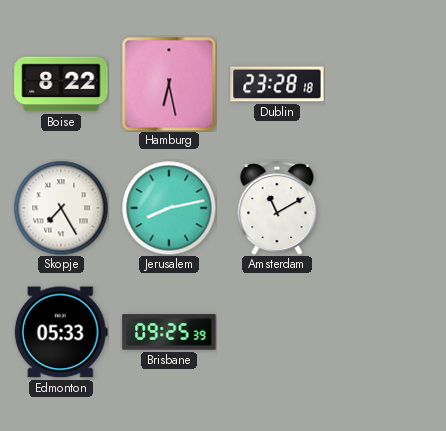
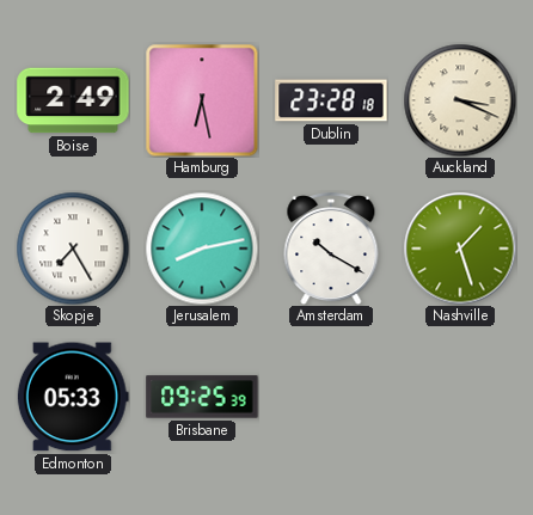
Boise: 8:22 -> 2:49
Auckland: none -> 3:19
Amsterdam: 11:10 -> 10:20
Nashville: none -> 1:27
